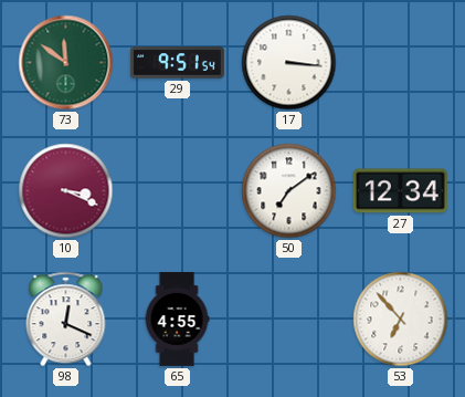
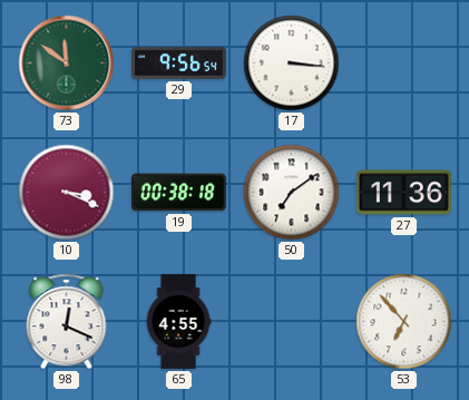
29: 9:51 -> 9:56
19: none -> 00:38
27: 12:34 -> 11:36
